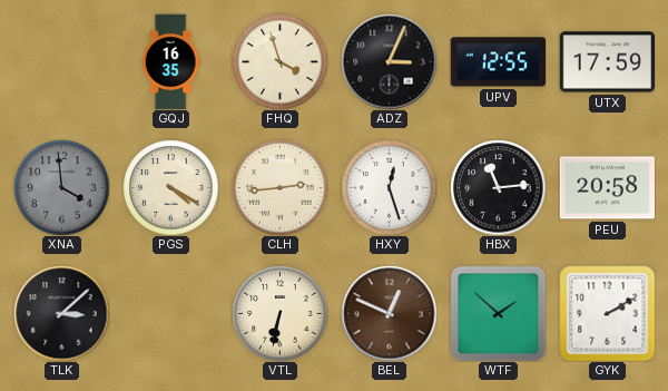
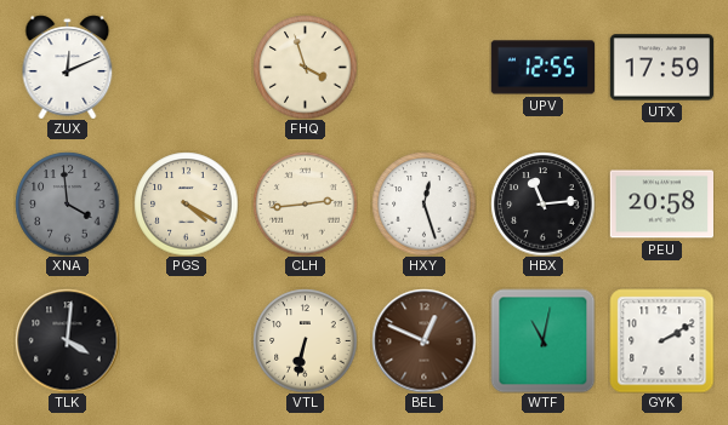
ZUX: none -> 12:11
GQJ: 16:35 -> none
ADZ: 3:04 -> none
TLK: 3:08 -> 4:01
WTF: 1:52 -> 11:02
